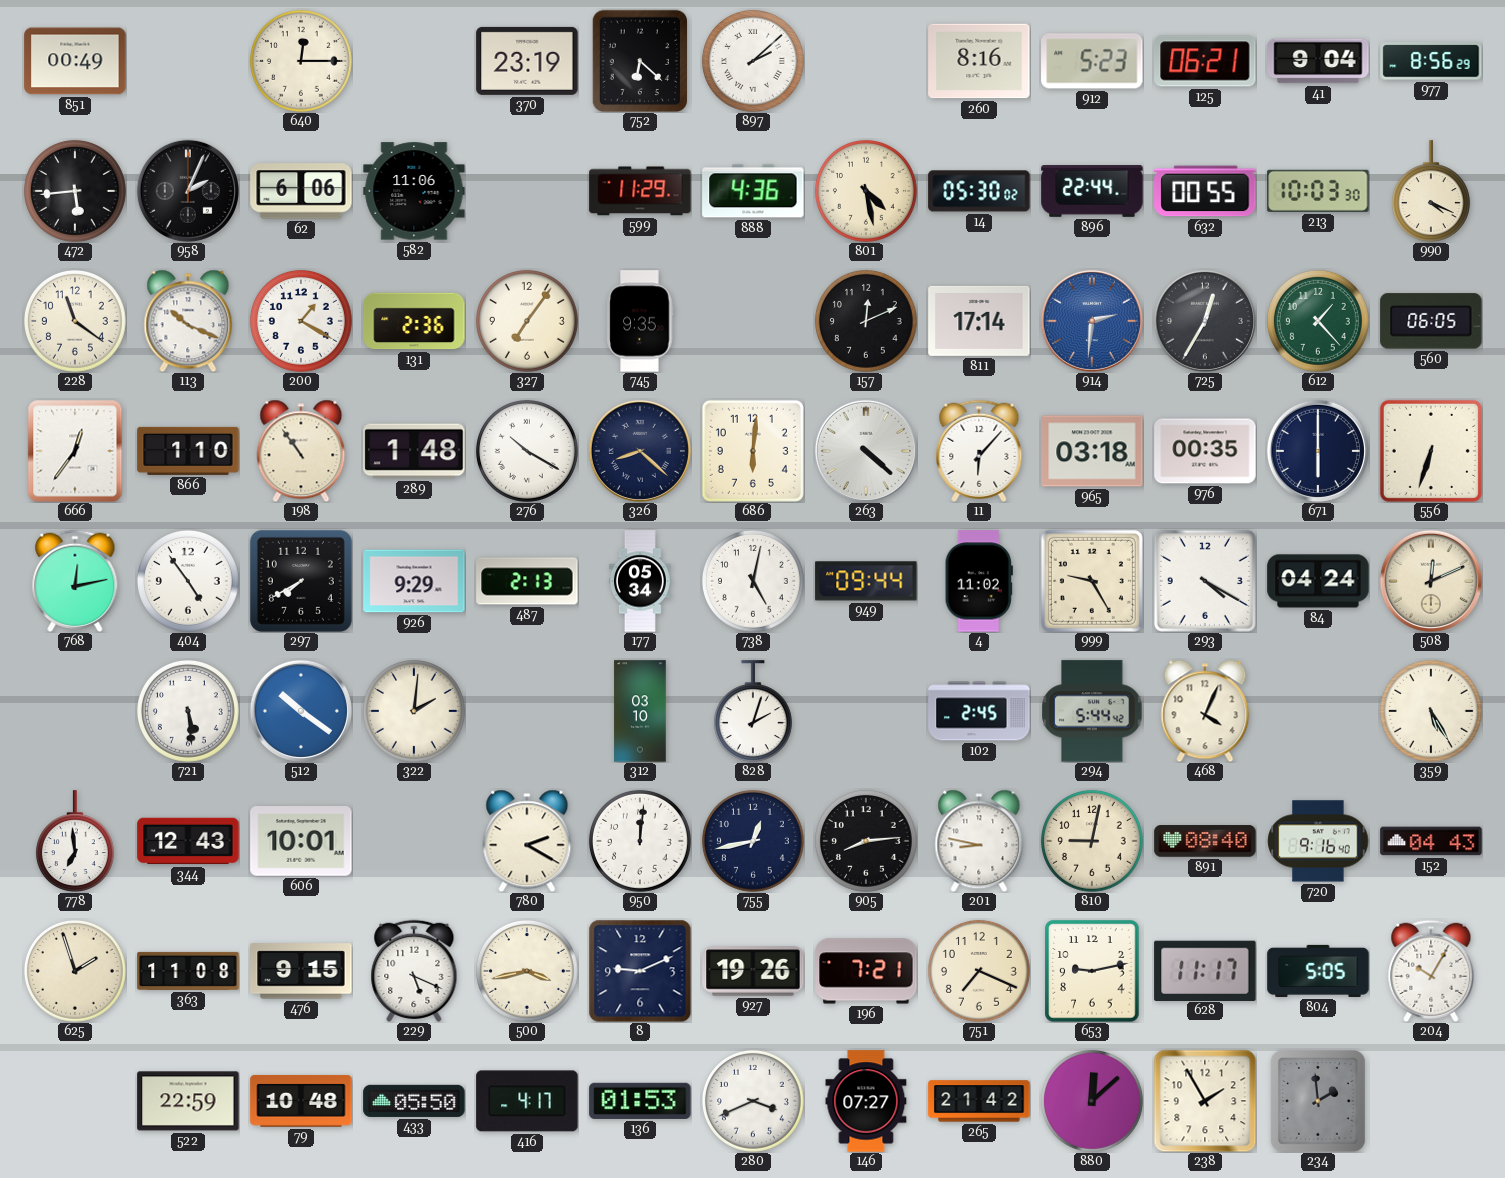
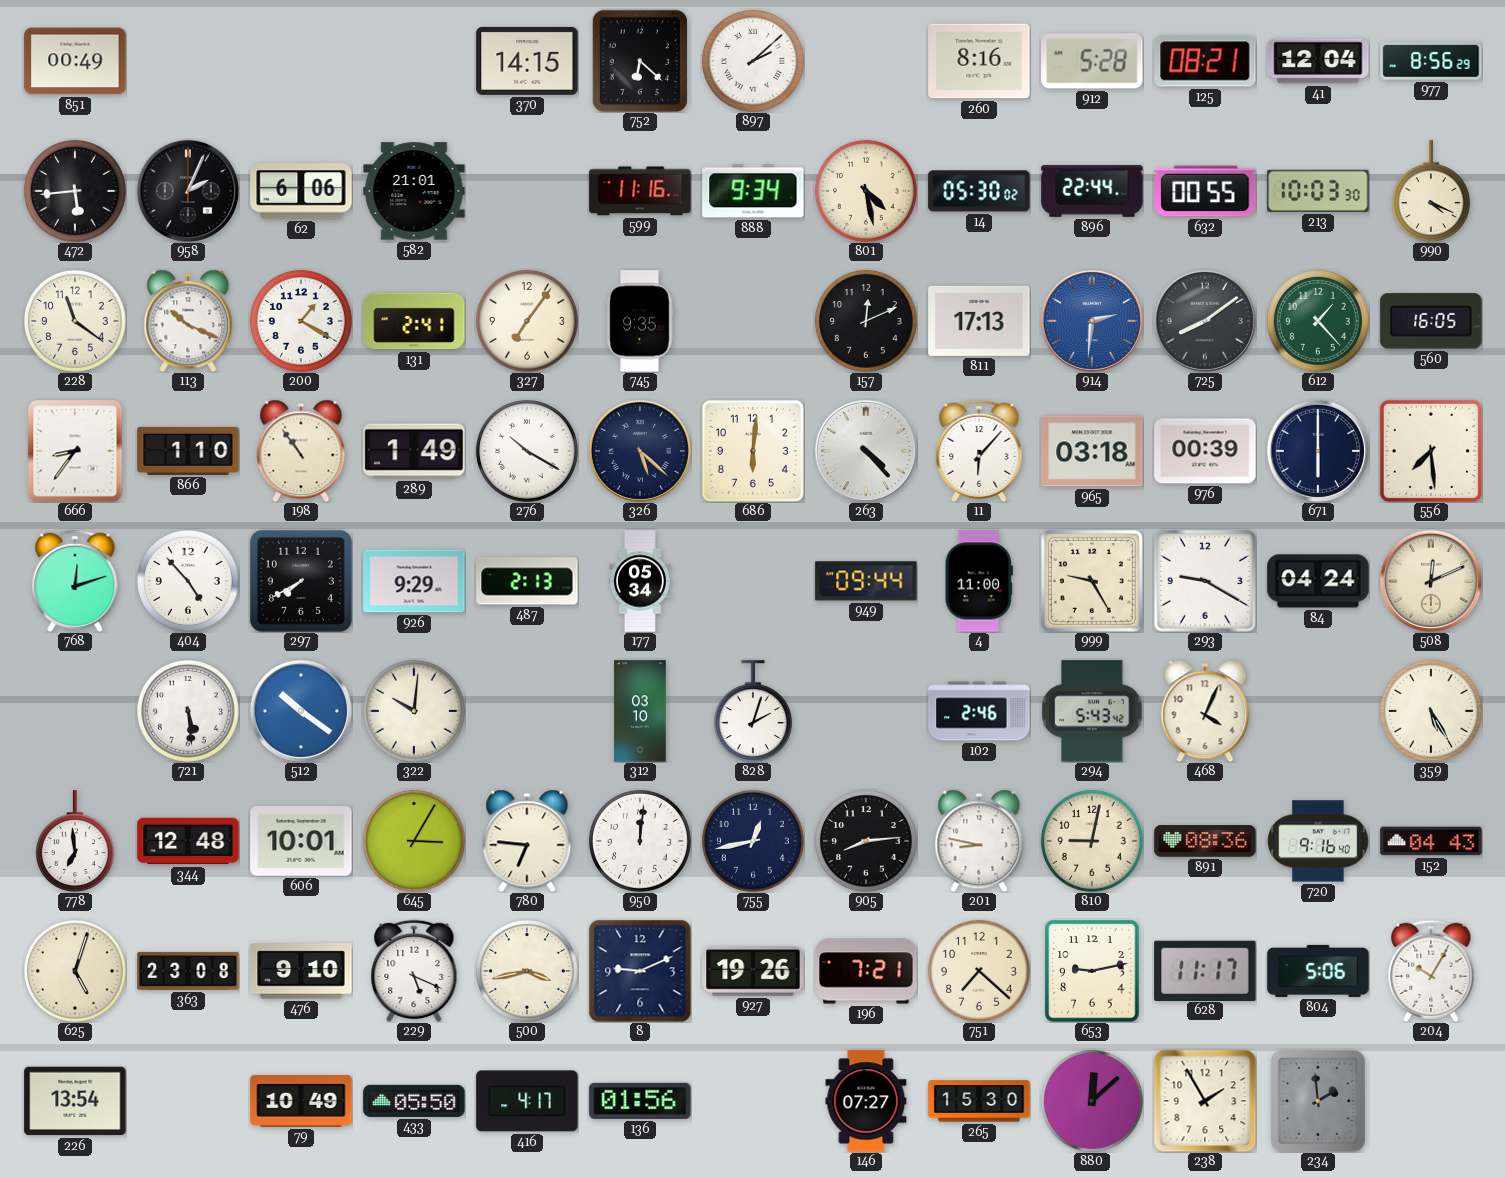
640: 12:15 -> none
370: 23:19 -> 14:15
912: 5:23 -> 5:28
125: 06:21 -> 08:21
41: 9:04 -> 12:04
582: 11:06 -> 21:01
599: 11:29 -> 11:16
888: 4:36 -> 9:34
131: 2:36 -> 2:41
811: 17:14 -> 17:13
725: 12:35 -> 8:09
560: 06:05 -> 16:05
666: 12:36 -> 8:36
289: 1:48 -> 1:49
326: 8:22 -> 5:22
263: 4:22 -> 4:23
976: 00:35 -> 00:39
556: 6:33 -> 7:29
768: 12:13 -> 12:12
404: 4:54 -> 4:53
738: 5:02 -> none
4: 11:02 -> 11:00
293: 4:20 -> 9:20
322: 2:01 -> 10:01
102: 2:45 -> 2:46
294: 5:44 -> 5:43
344: 12:43 -> 12:48
645: none -> 3:05
780: 2:20 -> 6:46
891: 08:40 -> 08:36
625: 1:57 -> 5:03
363: 11:08 -> 23:08
476: 9:15 -> 9:10
751: 7:19 -> 7:22
804: 5:05 -> 5:06
226: none -> 13:54
522: 22:59 -> none
79: 10:48 -> 10:49
136: 01:53 -> 01:56
280: 3:41 -> none
265: 21:42 -> 15:30
